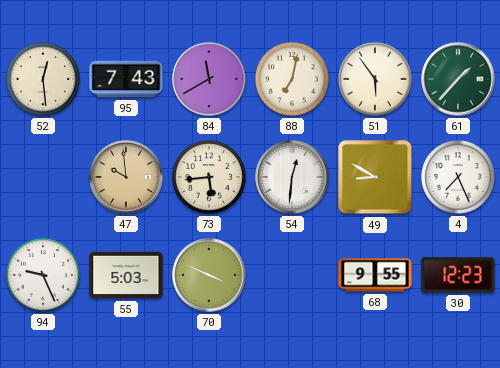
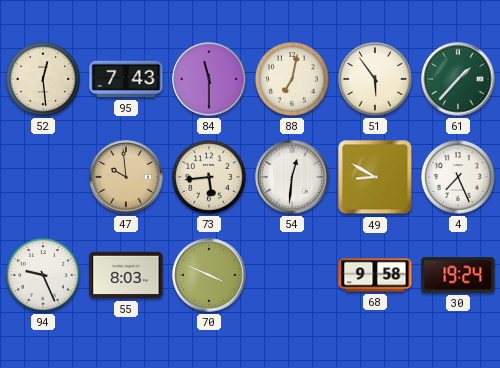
84: 11:40 -> 11:30
55: 5:03 -> 8:03
68: 9:55 -> 9:58
30: 12:23 -> 19:24
